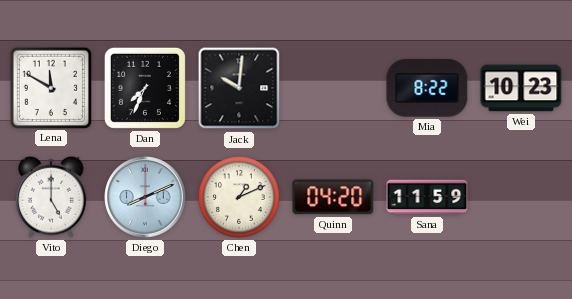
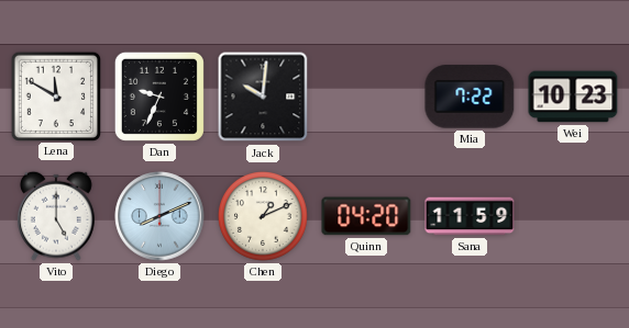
Dan: 7:34 -> 9:34
Mia: 8:22 -> 7:22
